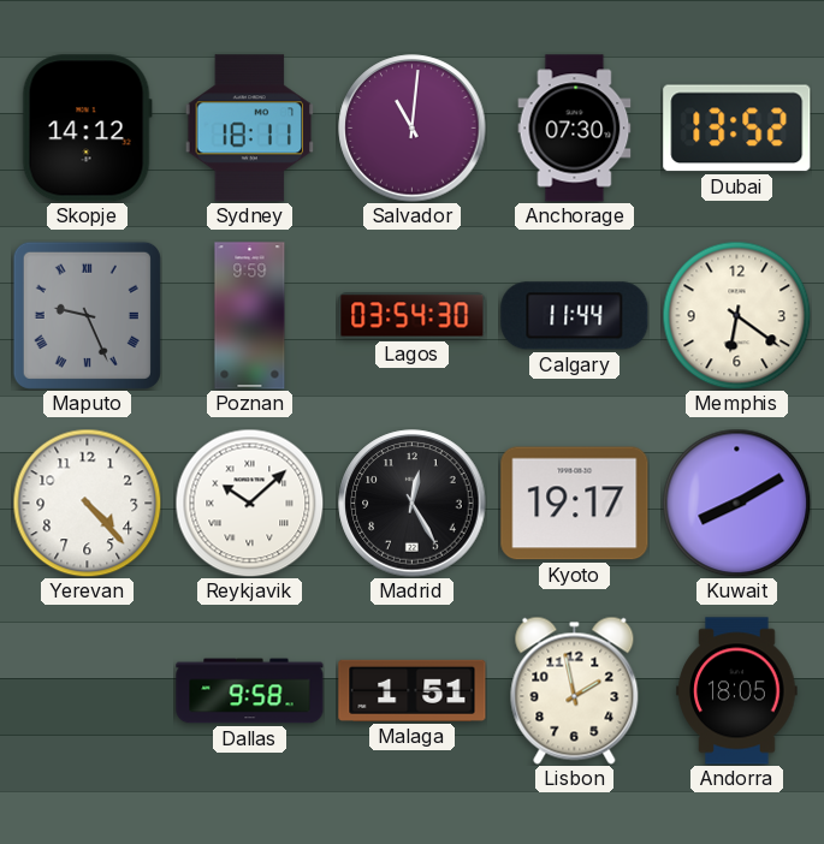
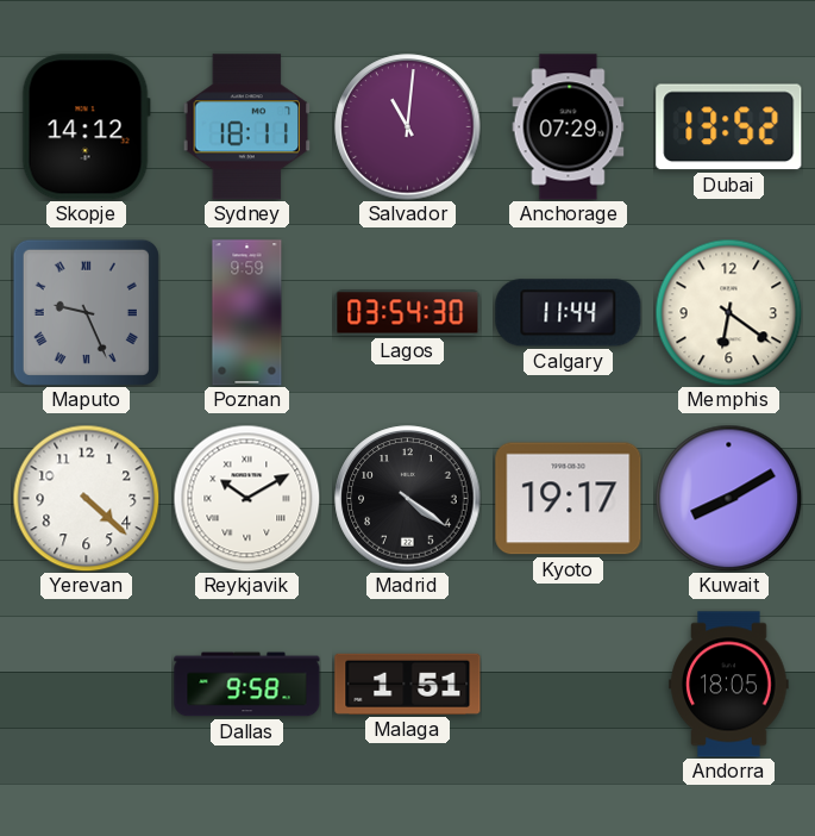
Anchorage: 07:30 -> 07:29
Yerevan: 4:23 -> 4:22
Reykjavik: 10:08 -> 10:10
Madrid: 12:25 -> 4:21
Lisbon: 1:58 -> none
